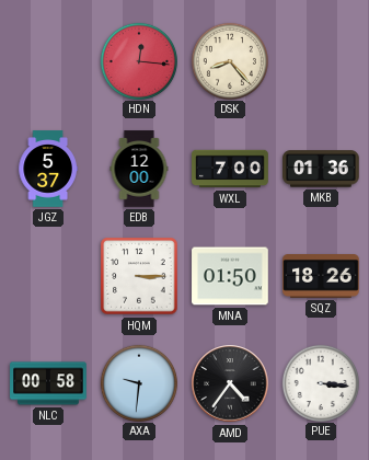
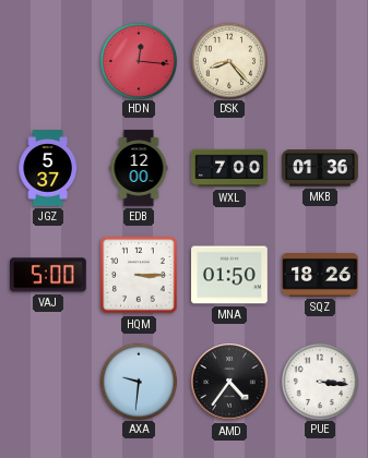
VAJ: none -> 5:00
NLC: 00:58 -> none
